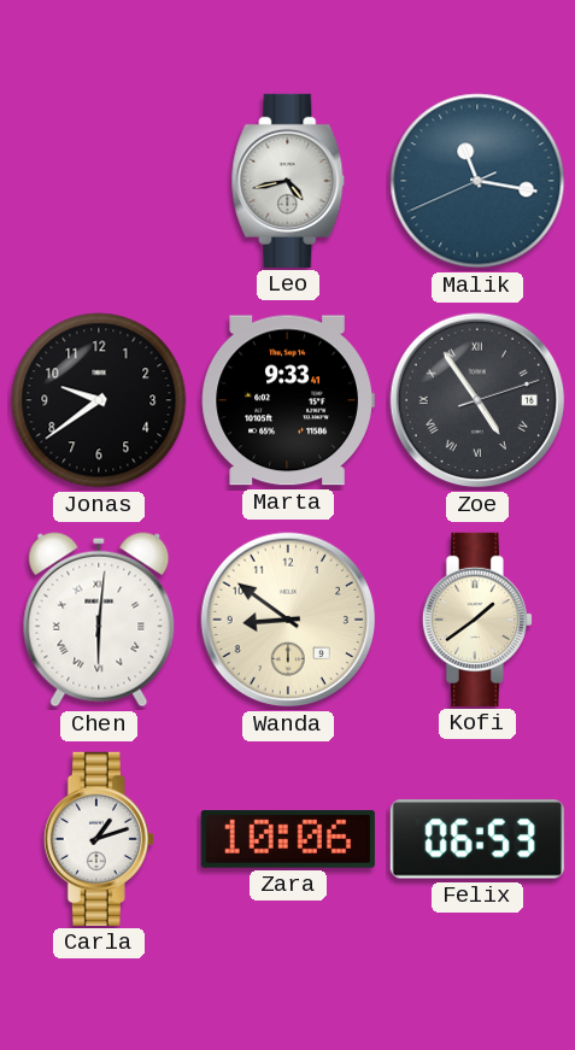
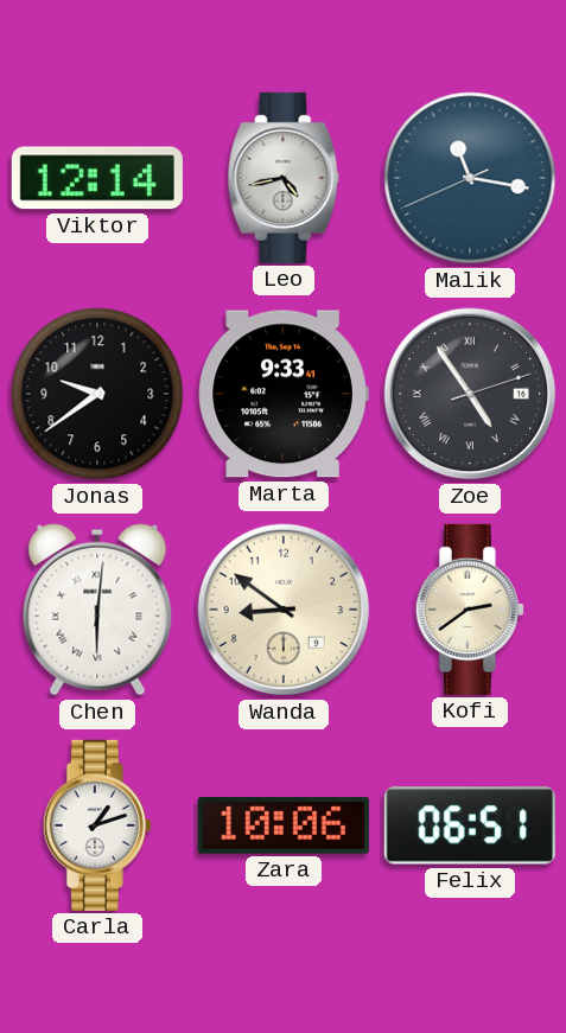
Viktor: none -> 12:14
Kofi: 1:39 -> 2:39
Felix: 06:53 -> 06:51
